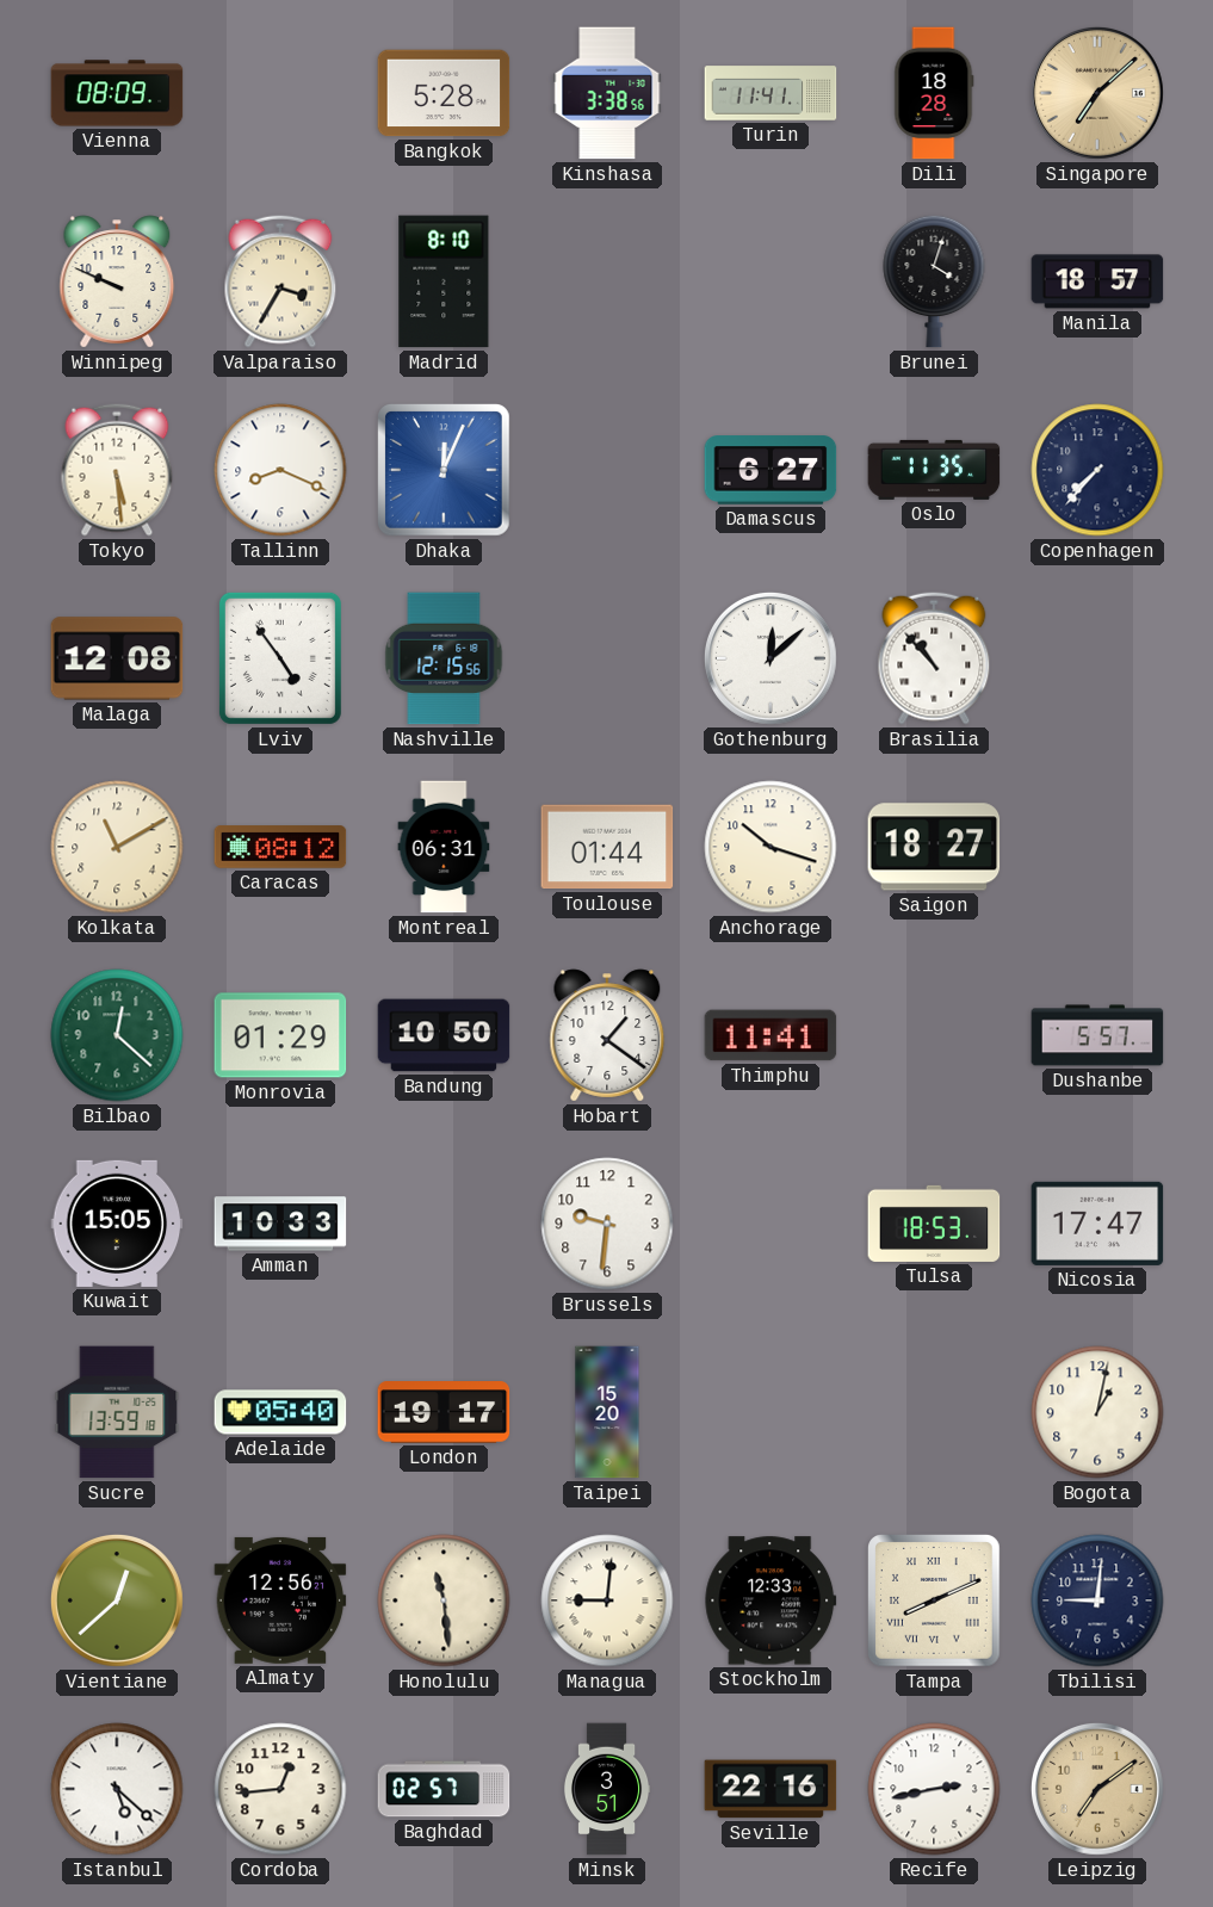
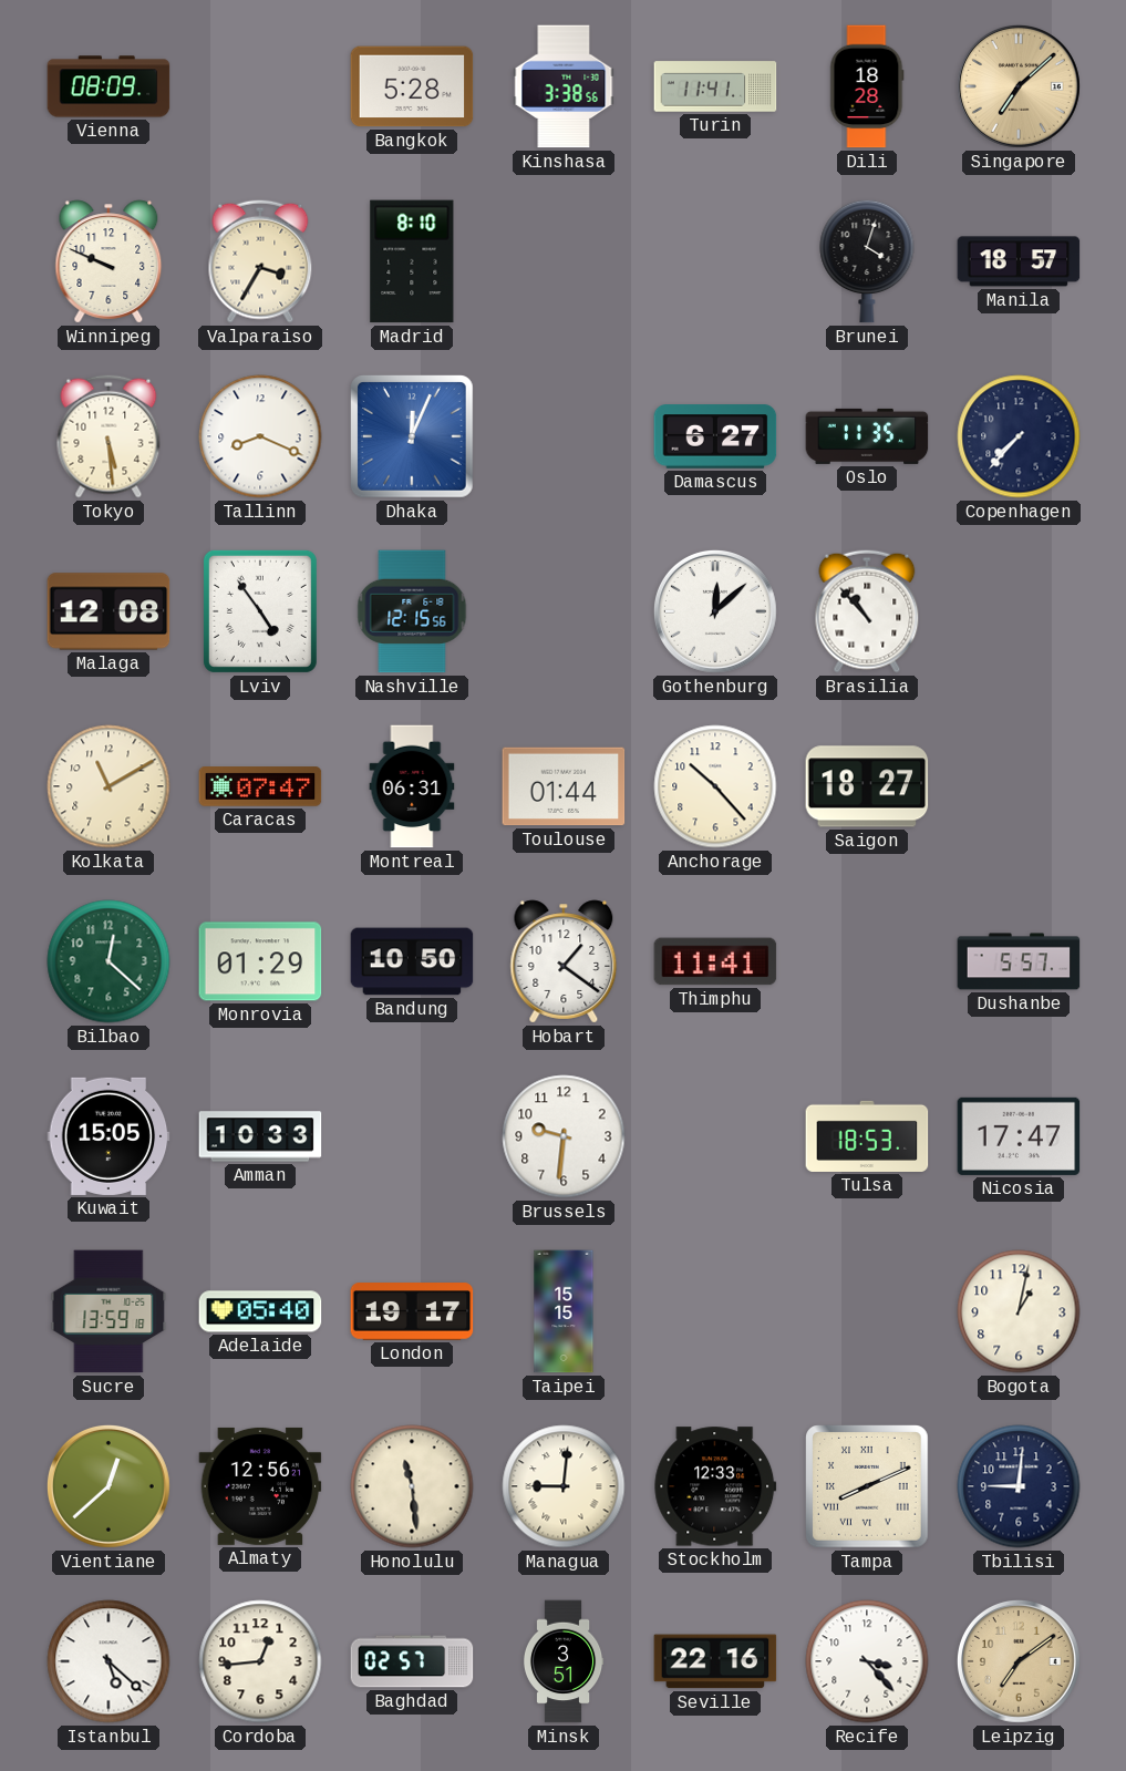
Caracas: 08:12 -> 07:47
Anchorage: 10:18 -> 10:23
Taipei: 15:20 -> 15:15
Recife: 2:43 -> 3:23
